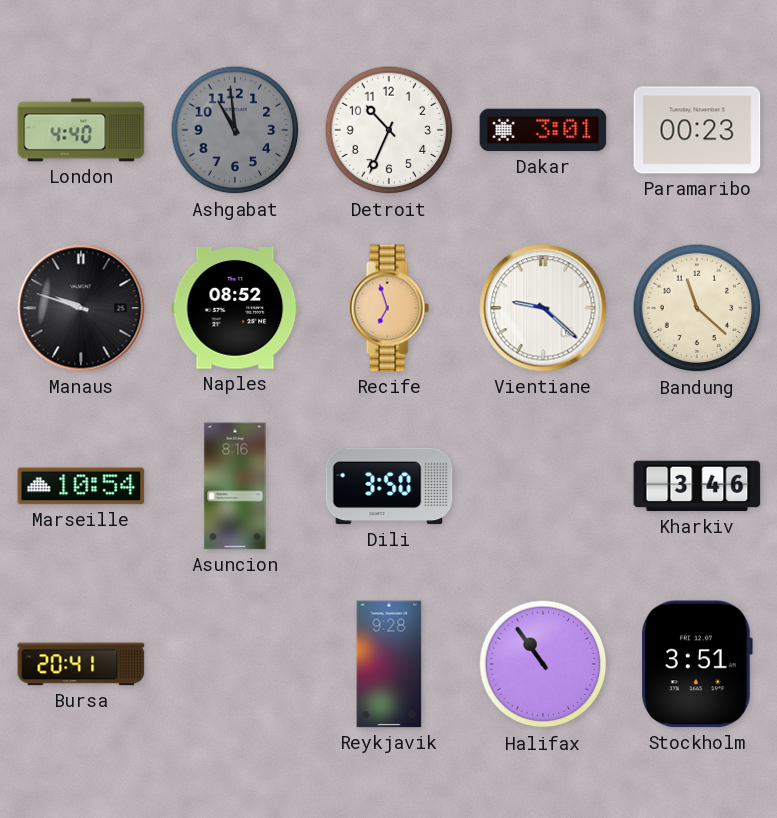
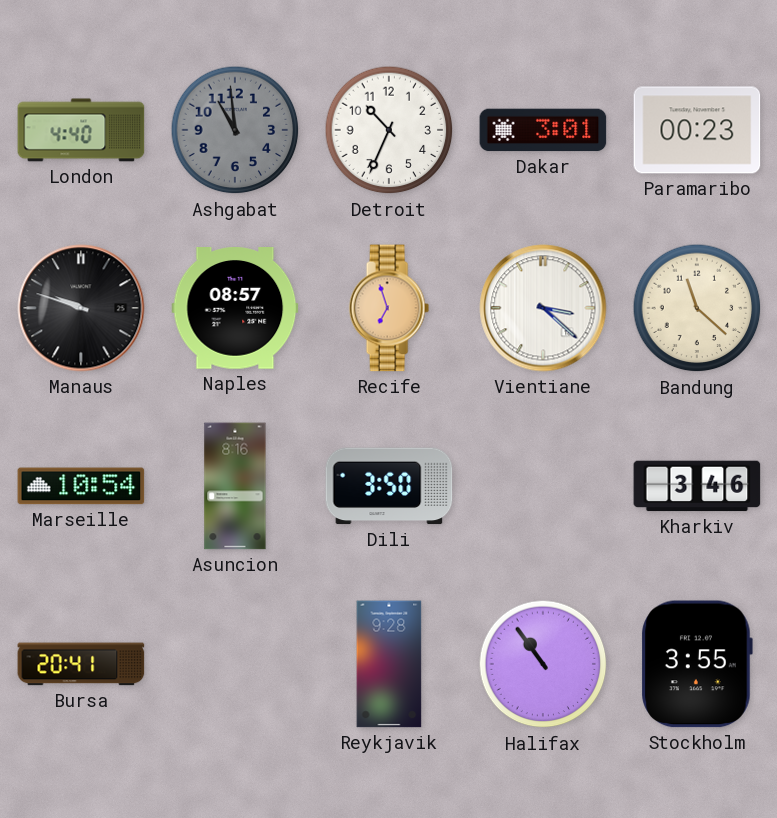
Naples: 08:52 -> 08:57
Vientiane: 9:22 -> 3:22
Stockholm: 3:51 -> 3:55
